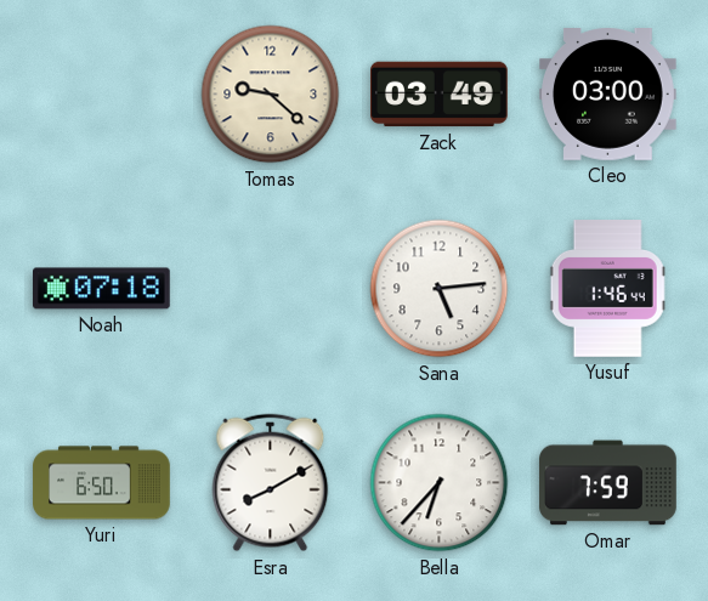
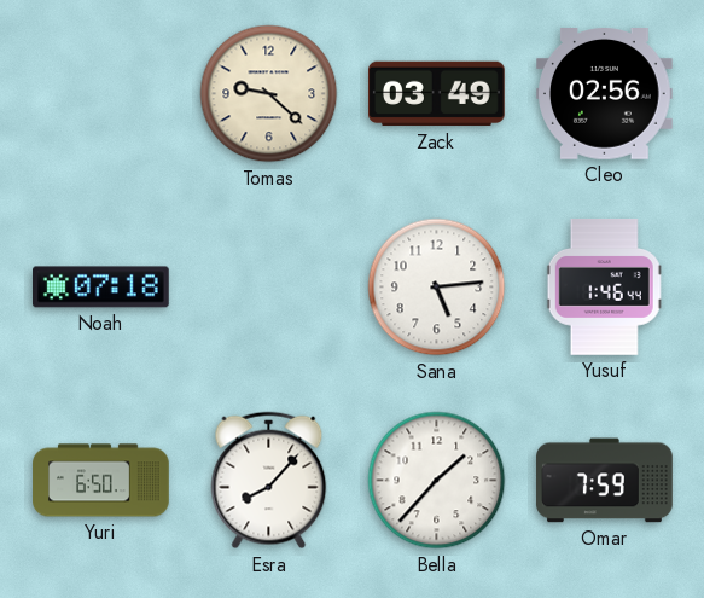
Cleo: 03:00 -> 02:56
Esra: 8:10 -> 8:07
Bella: 6:37 -> 1:37
